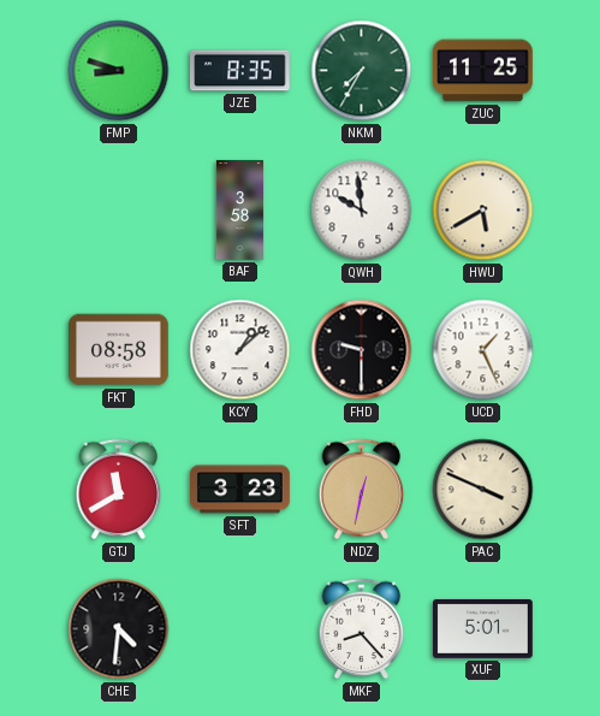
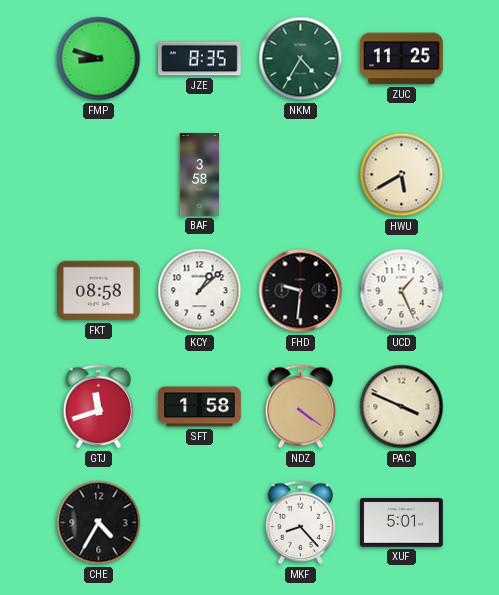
NKM: 7:35 -> 4:35
QWH: 9:59 -> none
FHD: 9:30 -> 9:31
GTJ: 11:40 -> 11:42
SFT: 3:23 -> 1:58
NDZ: 12:32 -> 4:21
CHE: 4:31 -> 4:35
